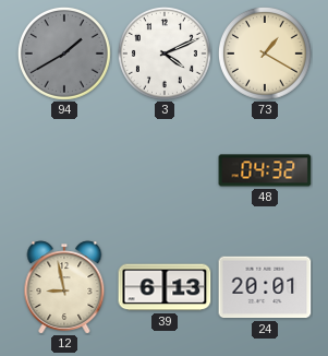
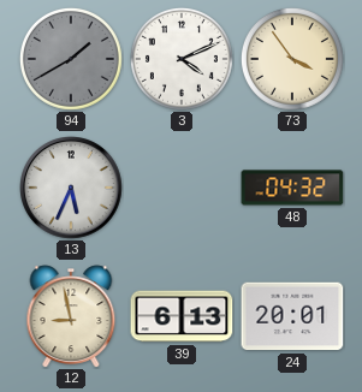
73: 1:20 -> 3:54
13: none -> 5:34
